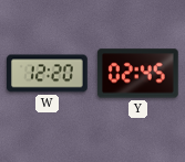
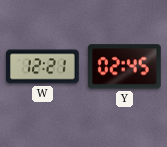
W: 12:20 -> 12:21
